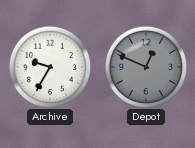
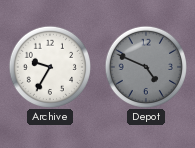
Depot: 12:49 -> 4:49
